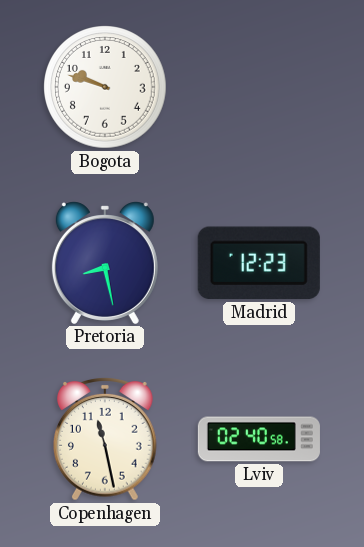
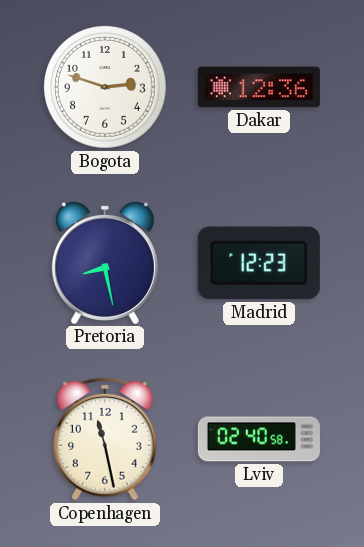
Bogota: 9:48 -> 2:48
Dakar: none -> 12:36
